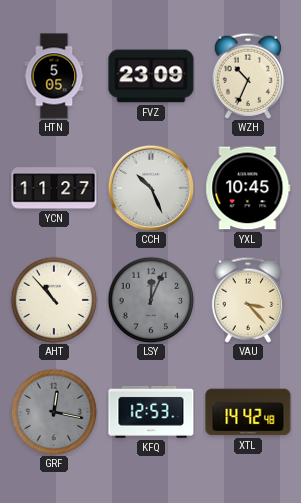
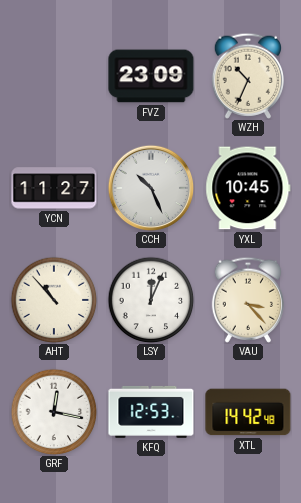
HTN: 5:05 -> none
LSY dial: grey -> white
GRF dial: grey -> white
